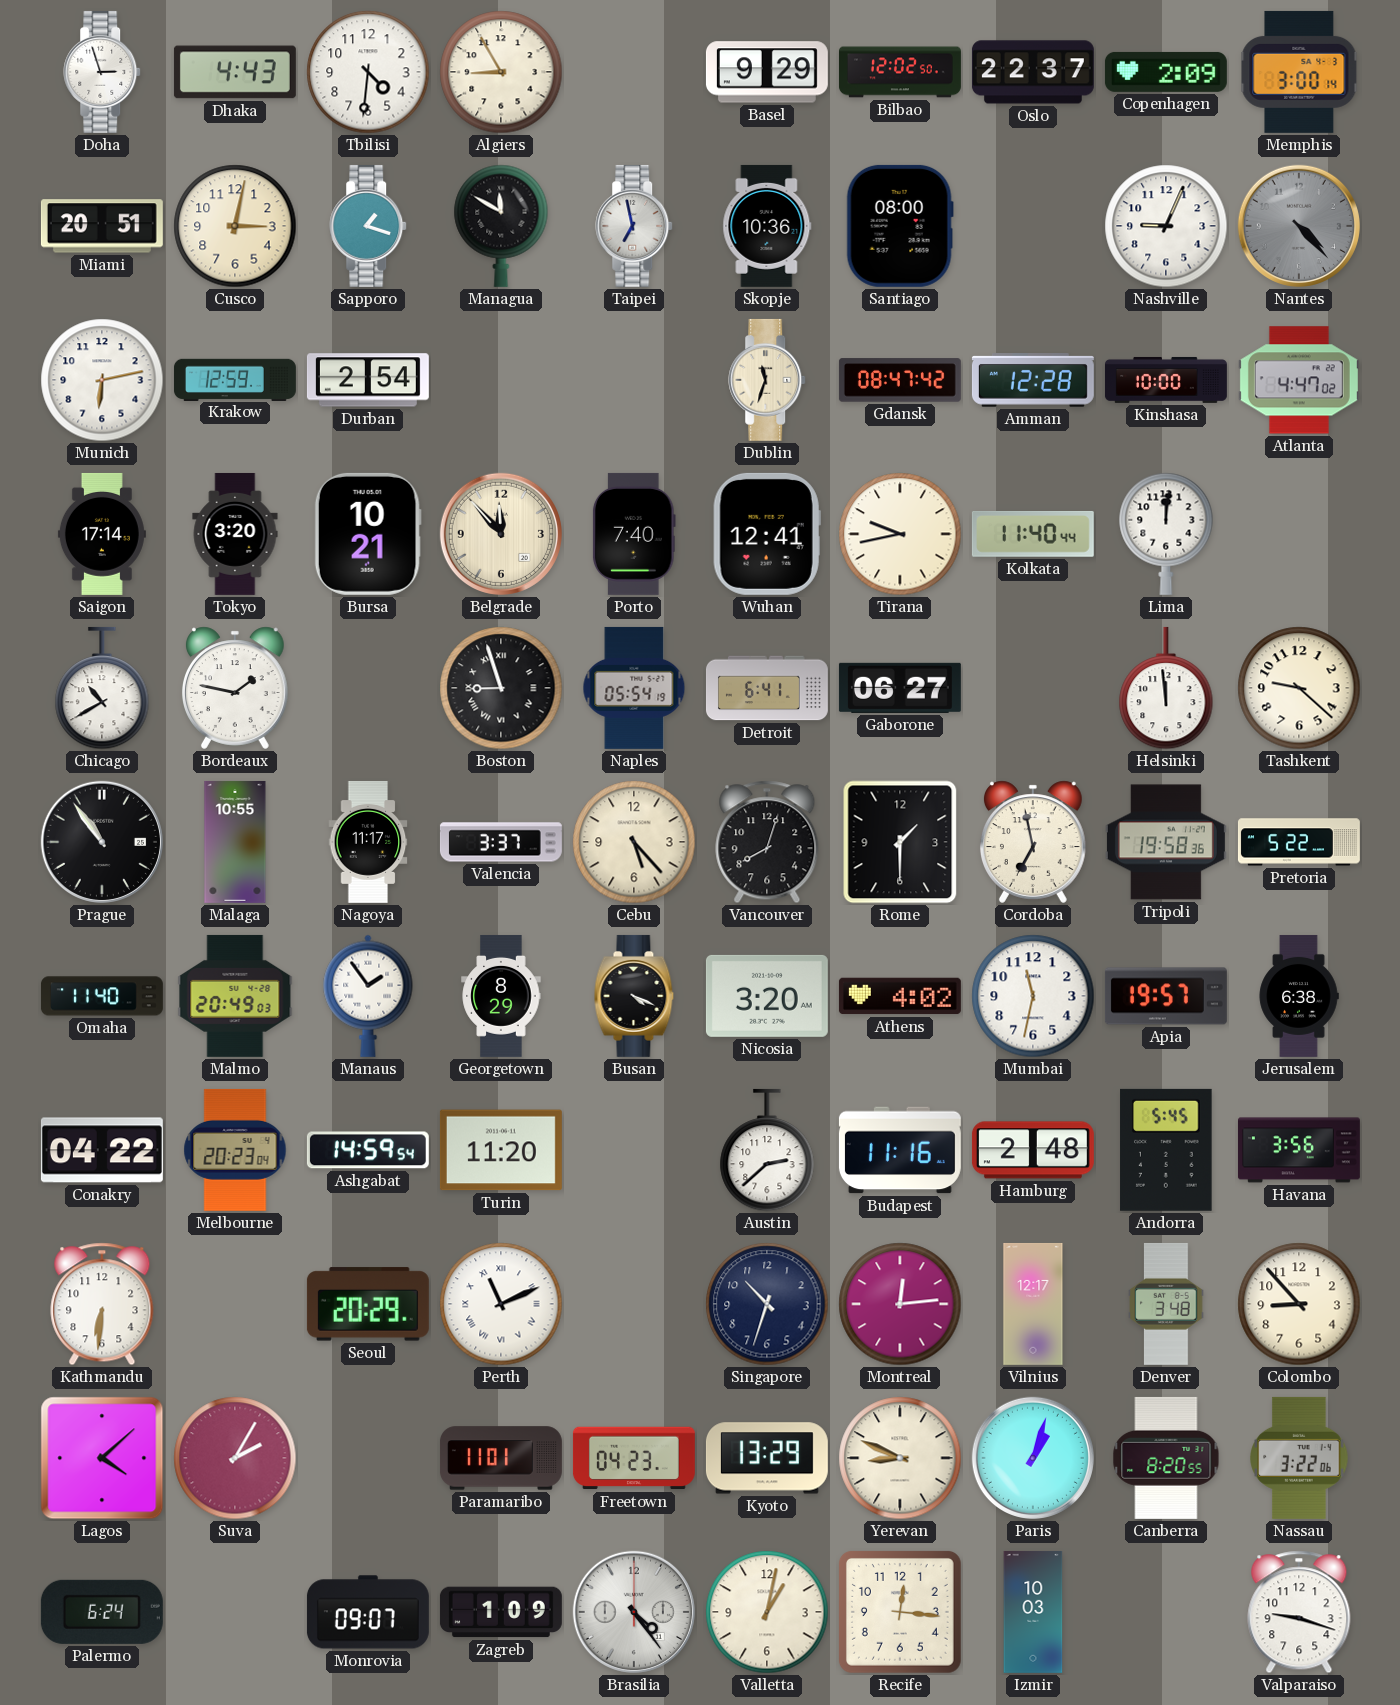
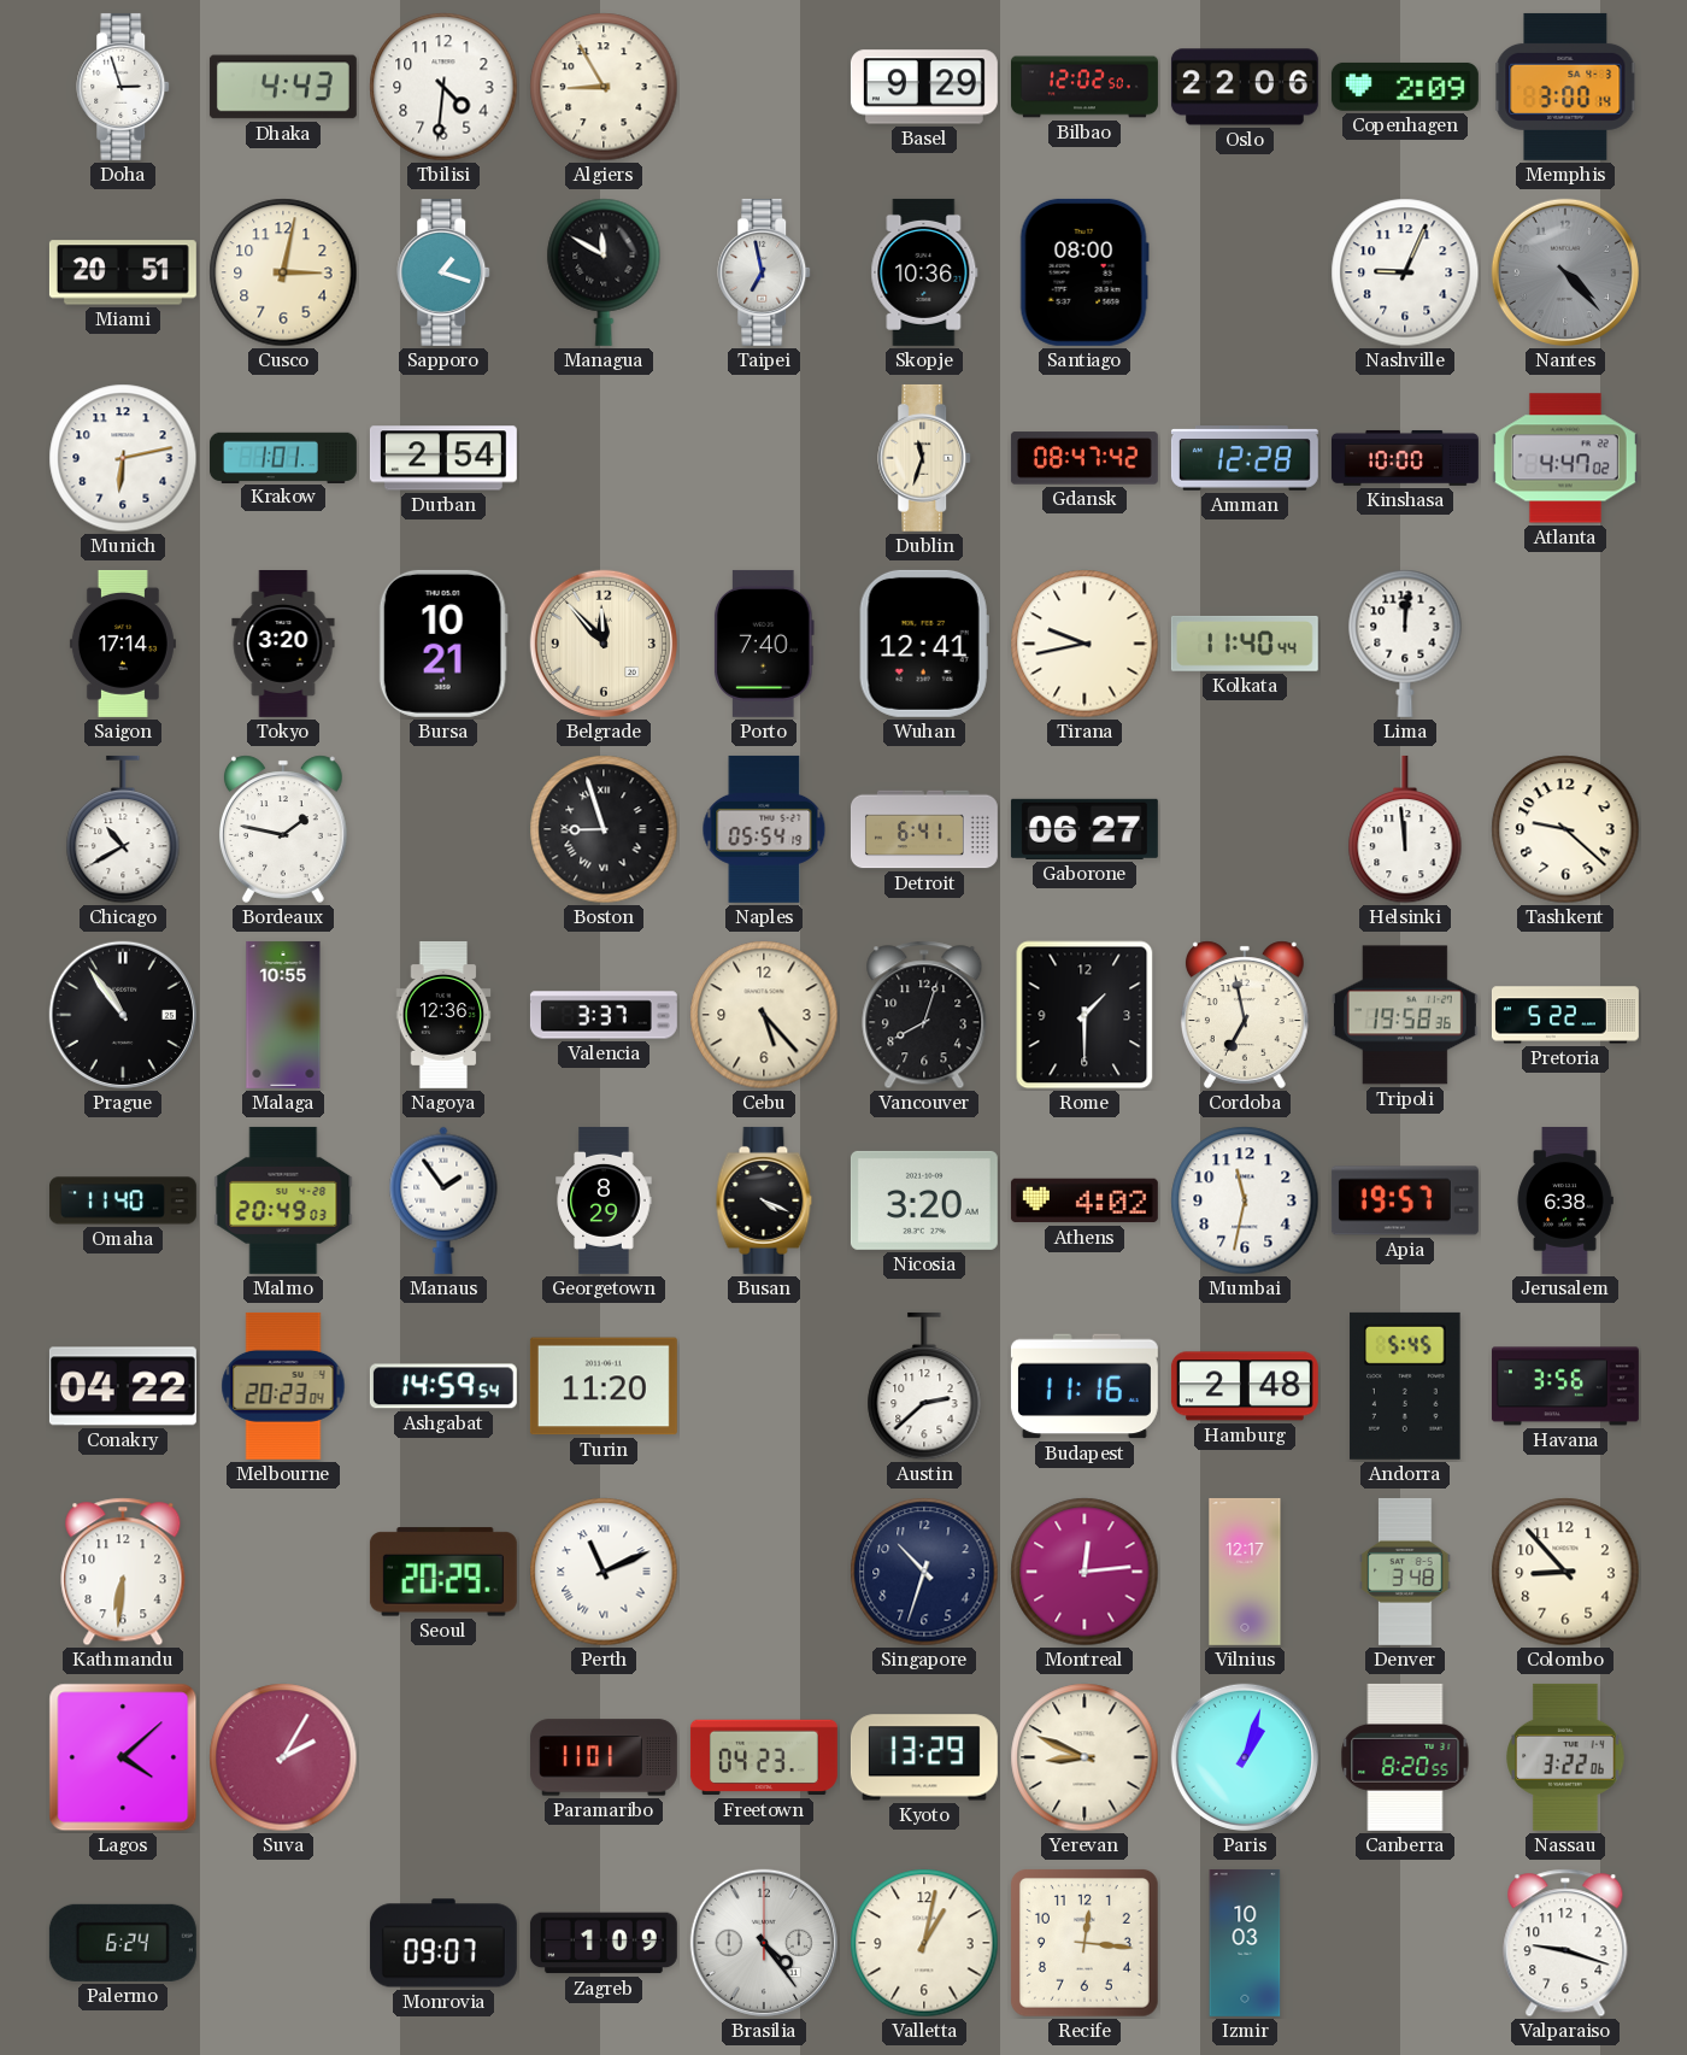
Oslo: 22:37 -> 22:06
Krakow: 12:59 -> 1:01
Nagoya: 11:17 -> 12:36
